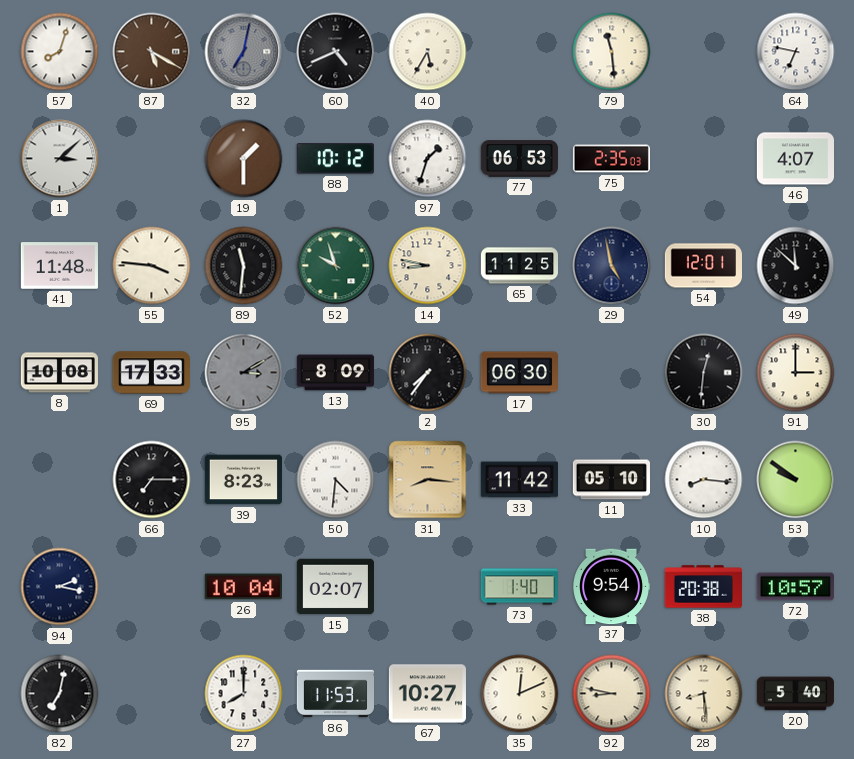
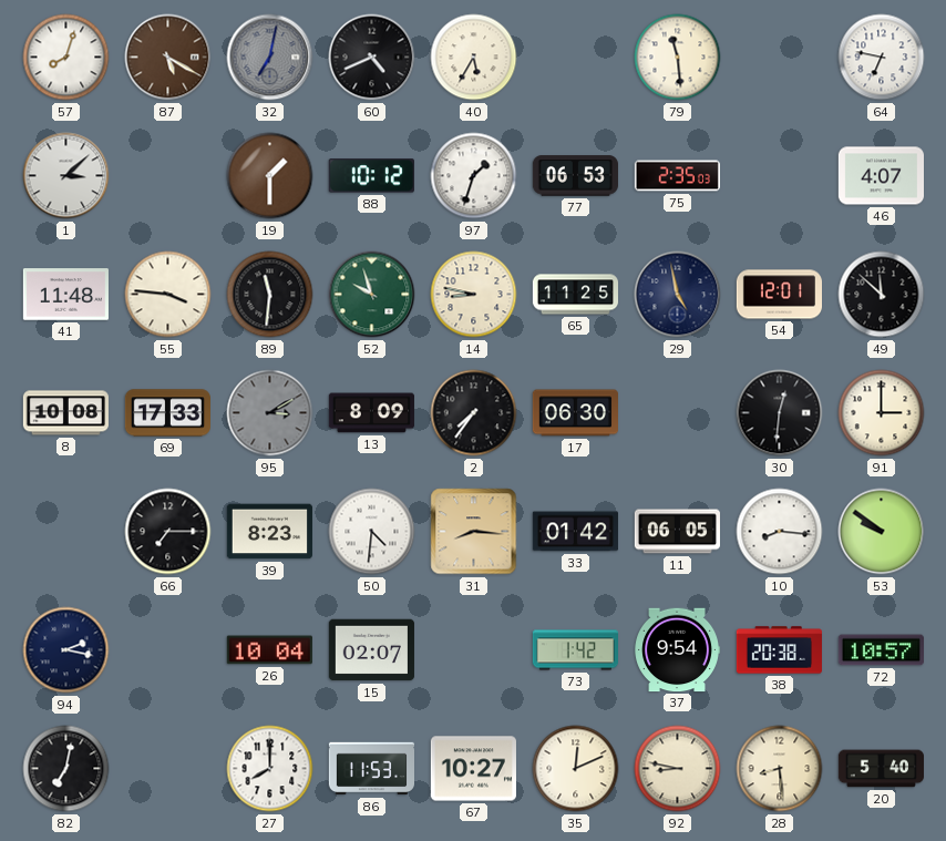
33: 11:42 -> 01:42
11: 05:10 -> 06:05
73: 1:40 -> 1:42
